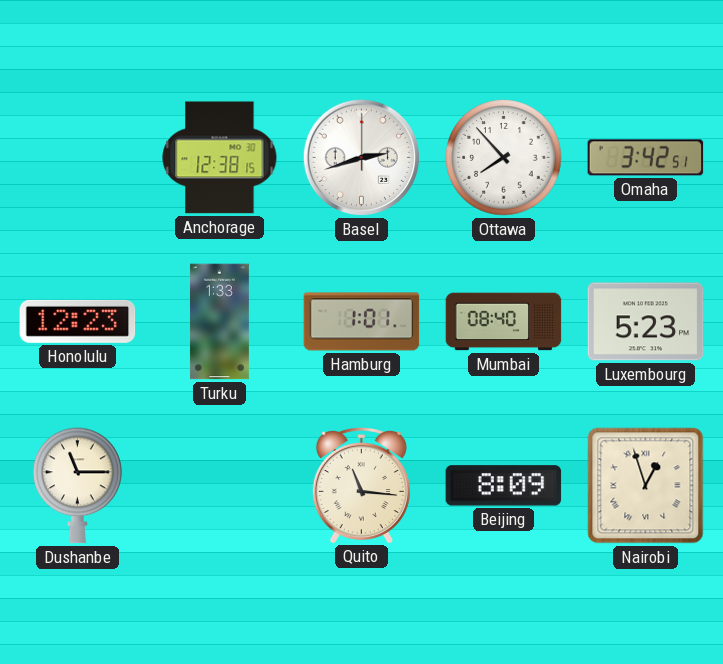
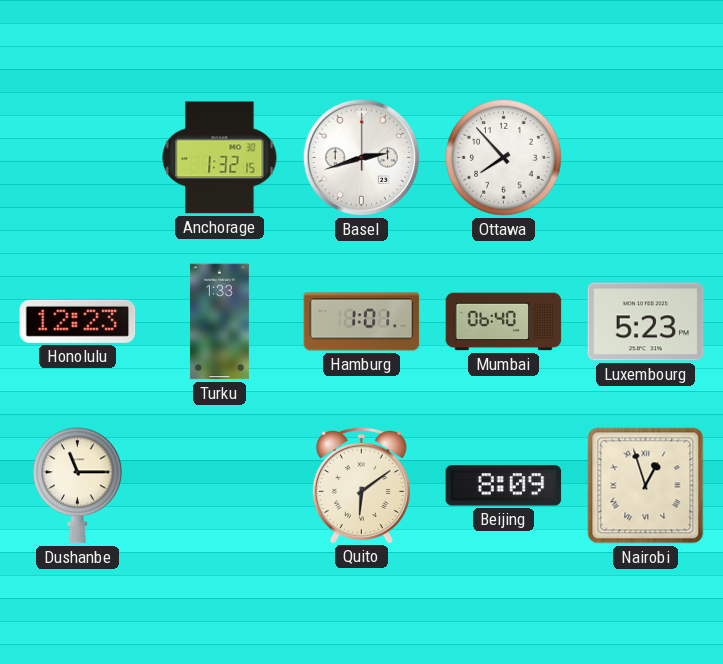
Anchorage: 12:38 -> 1:32
Omaha: 3:42 -> none
Mumbai: 08:40 -> 06:40
Quito: 11:16 -> 6:09
